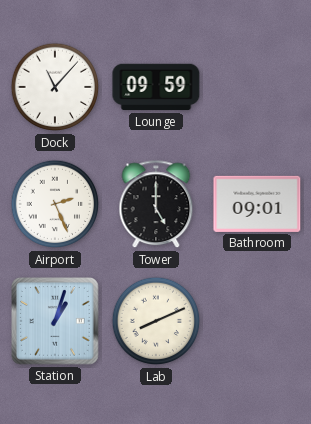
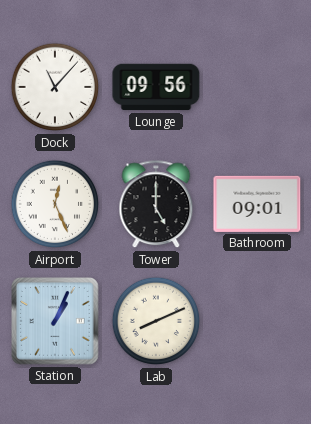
Lounge: 09:59 -> 09:56
Airport: 2:26 -> 12:26
Station: 1:03 -> 1:04
